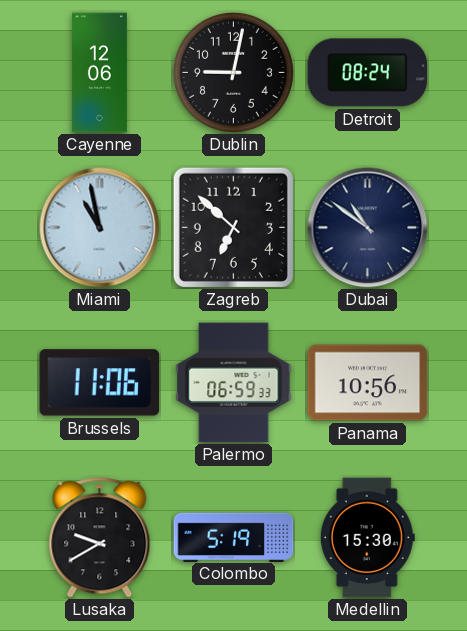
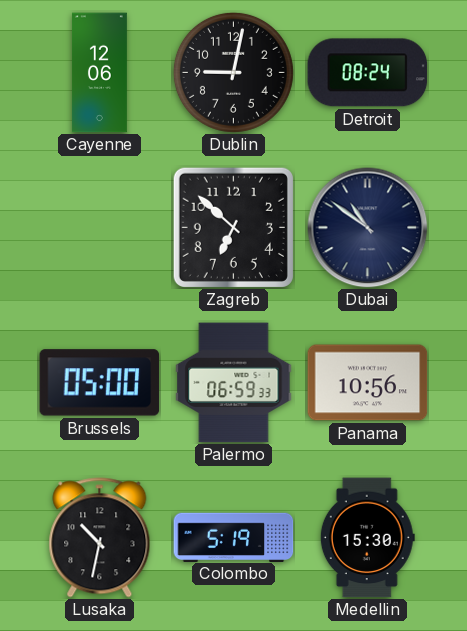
Miami: 10:58 -> none
Brussels: 11:06 -> 05:00
Lusaka: 9:40 -> 10:32
